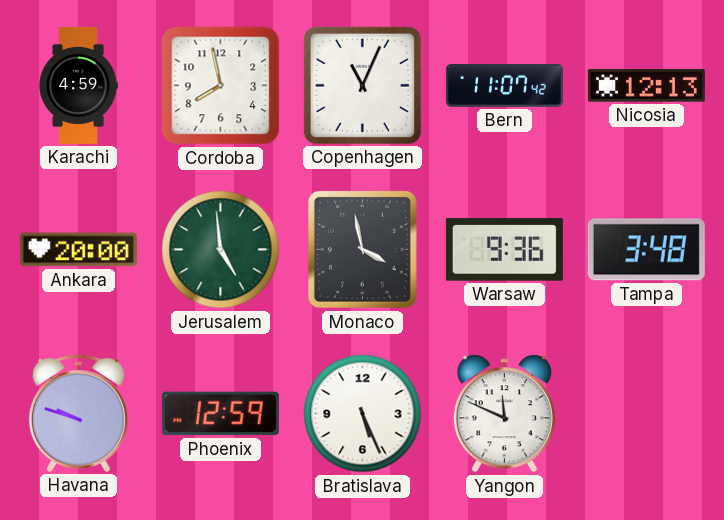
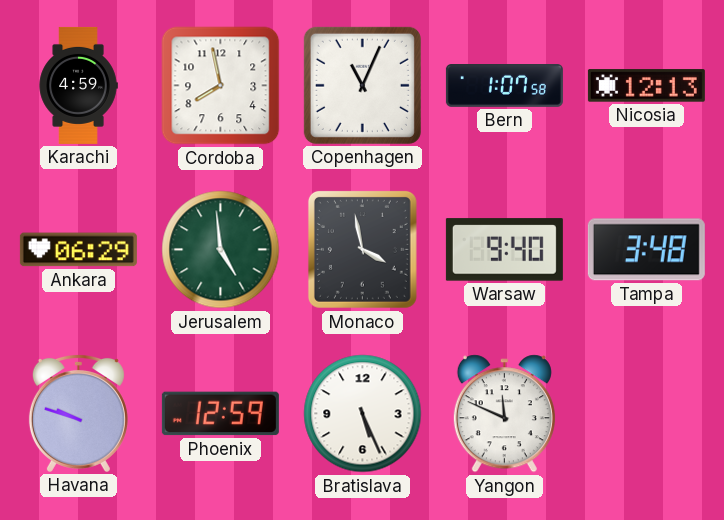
Bern: 11:07 -> 1:07
Ankara: 20:00 -> 06:29
Warsaw: 9:36 -> 9:40
